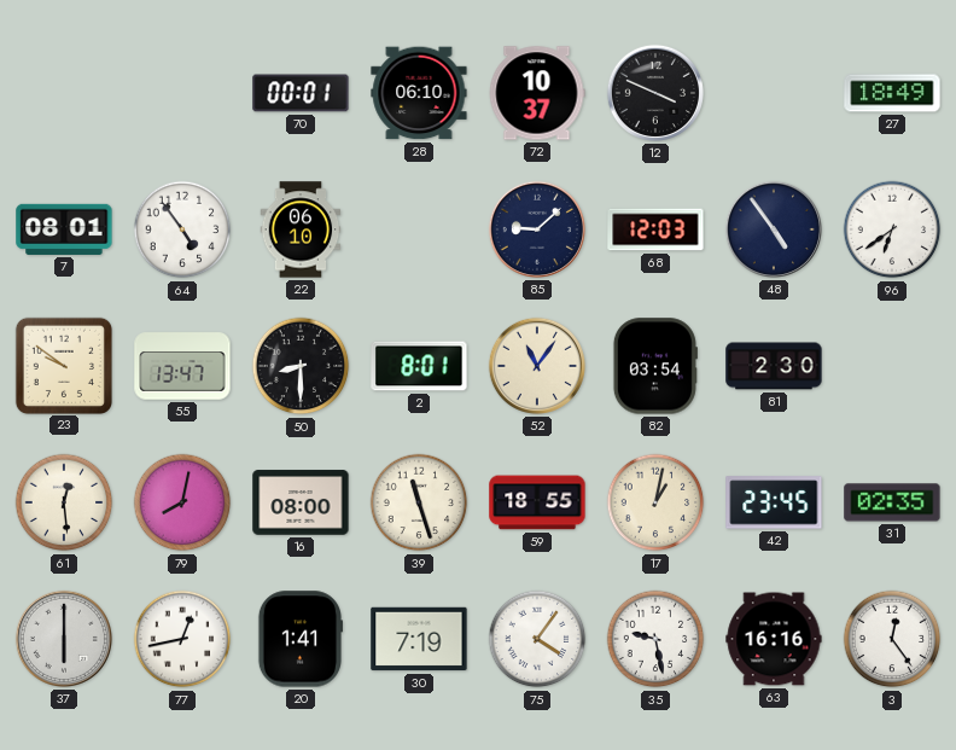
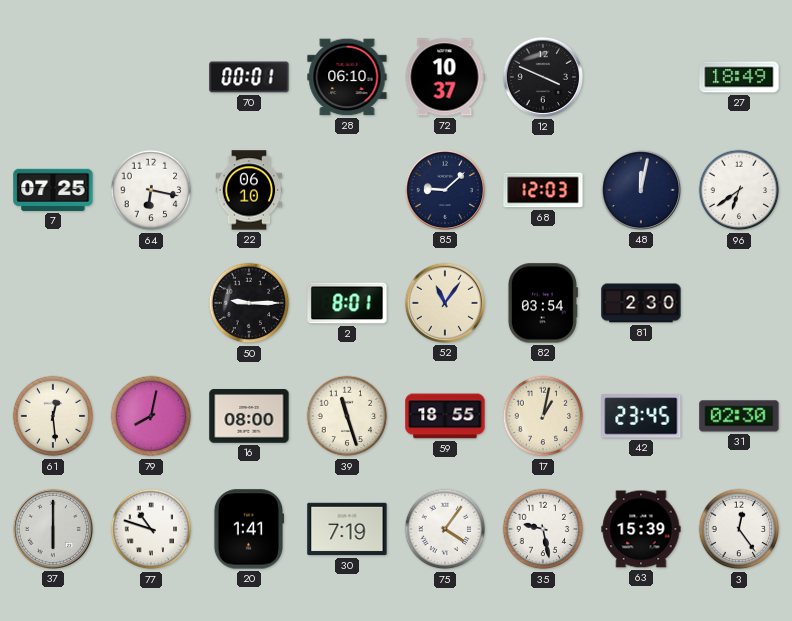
7: 08:01 -> 07:25
64: 4:54 -> 6:17
48: 4:54 -> 12:02
23: 9:51 -> none
55: 13:47 -> none
50: 8:30 -> 9:15
31: 02:35 -> 02:30
77: 12:43 -> 10:48
63: 16:16 -> 15:39
